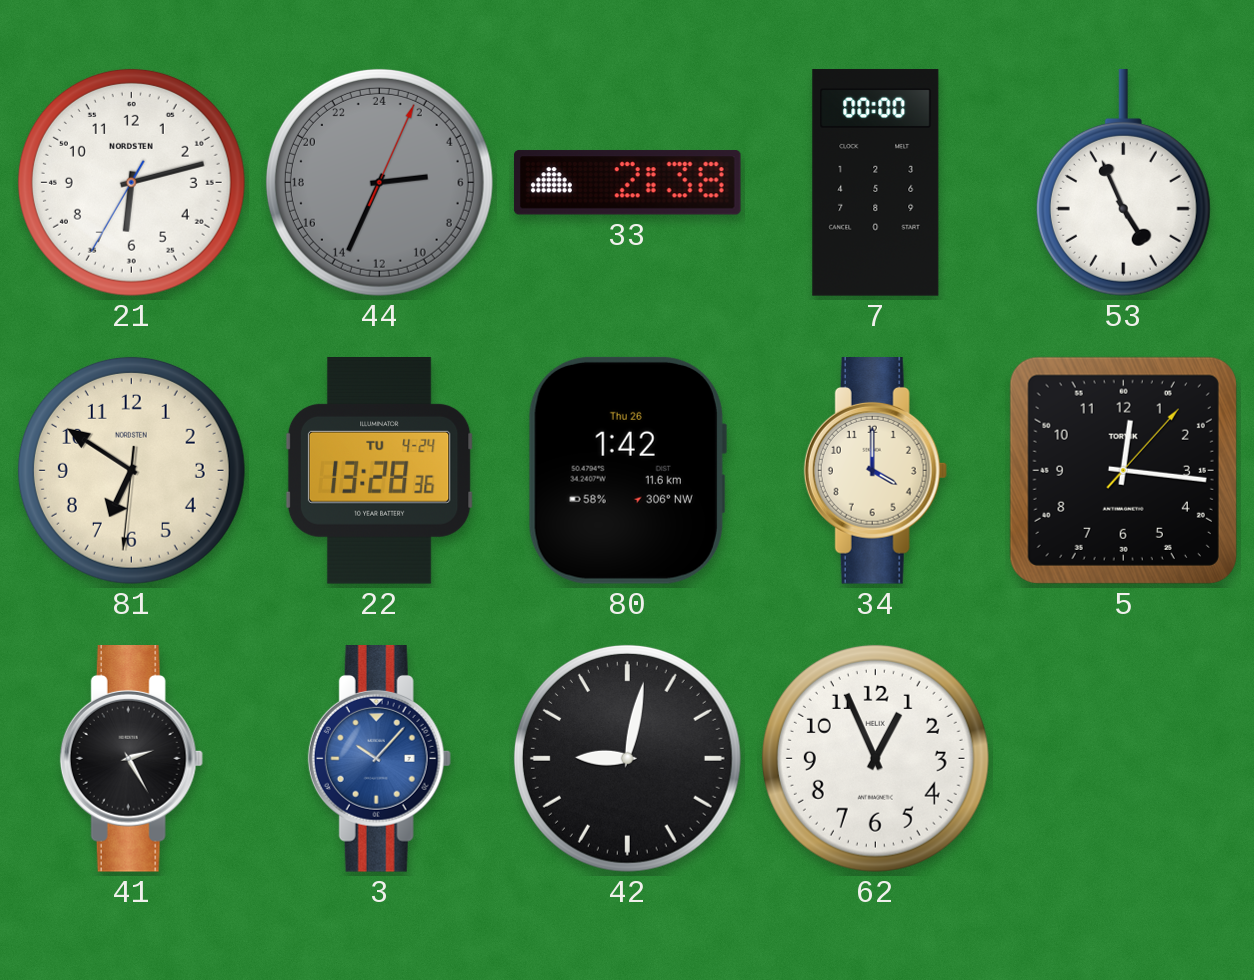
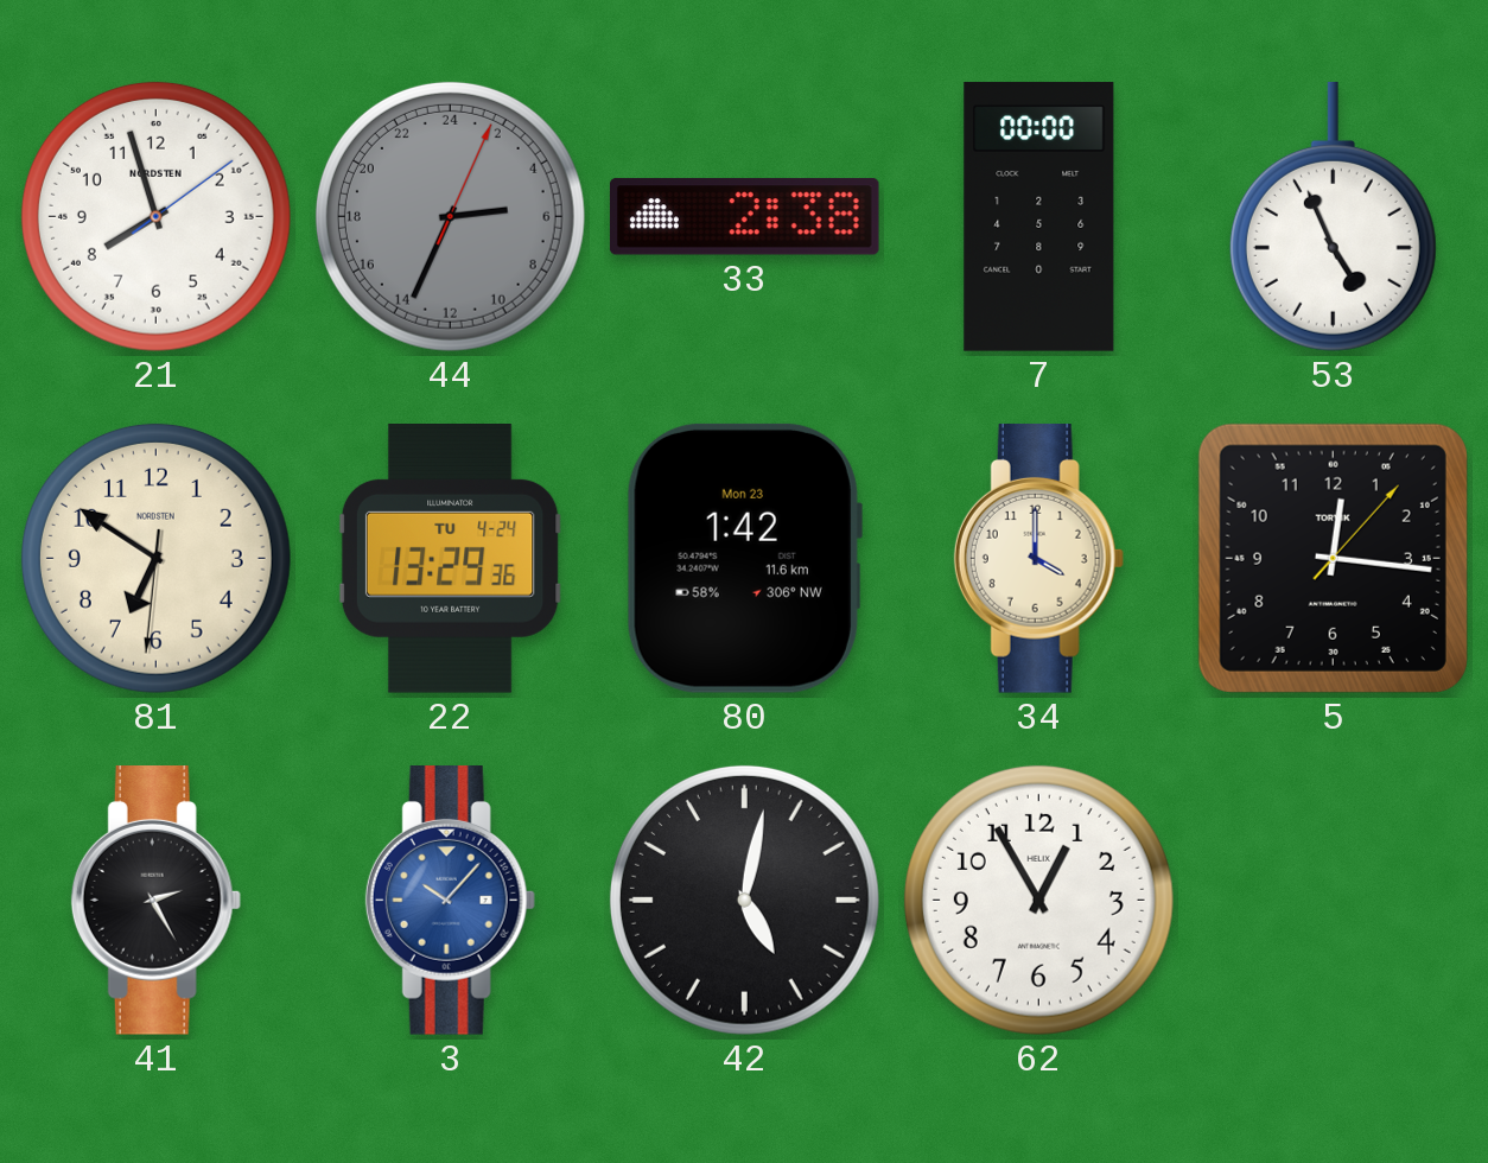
21: 6:12 -> 7:57
22: 13:28 -> 13:29
80 date: Thu 26 -> Mon 23
42: 9:02 -> 5:02
62: 12:56 -> 12:55
